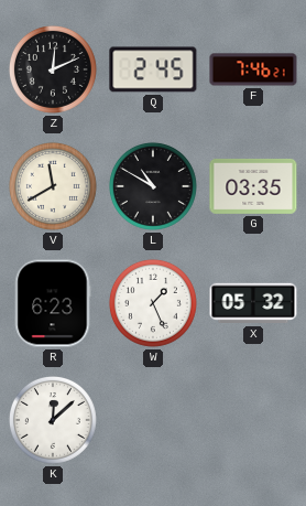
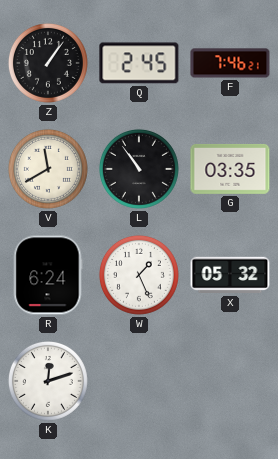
Z: 12:11 -> 1:06
L: 10:50 -> 10:54
R: 6:23 -> 6:24
K: 12:08 -> 12:12
